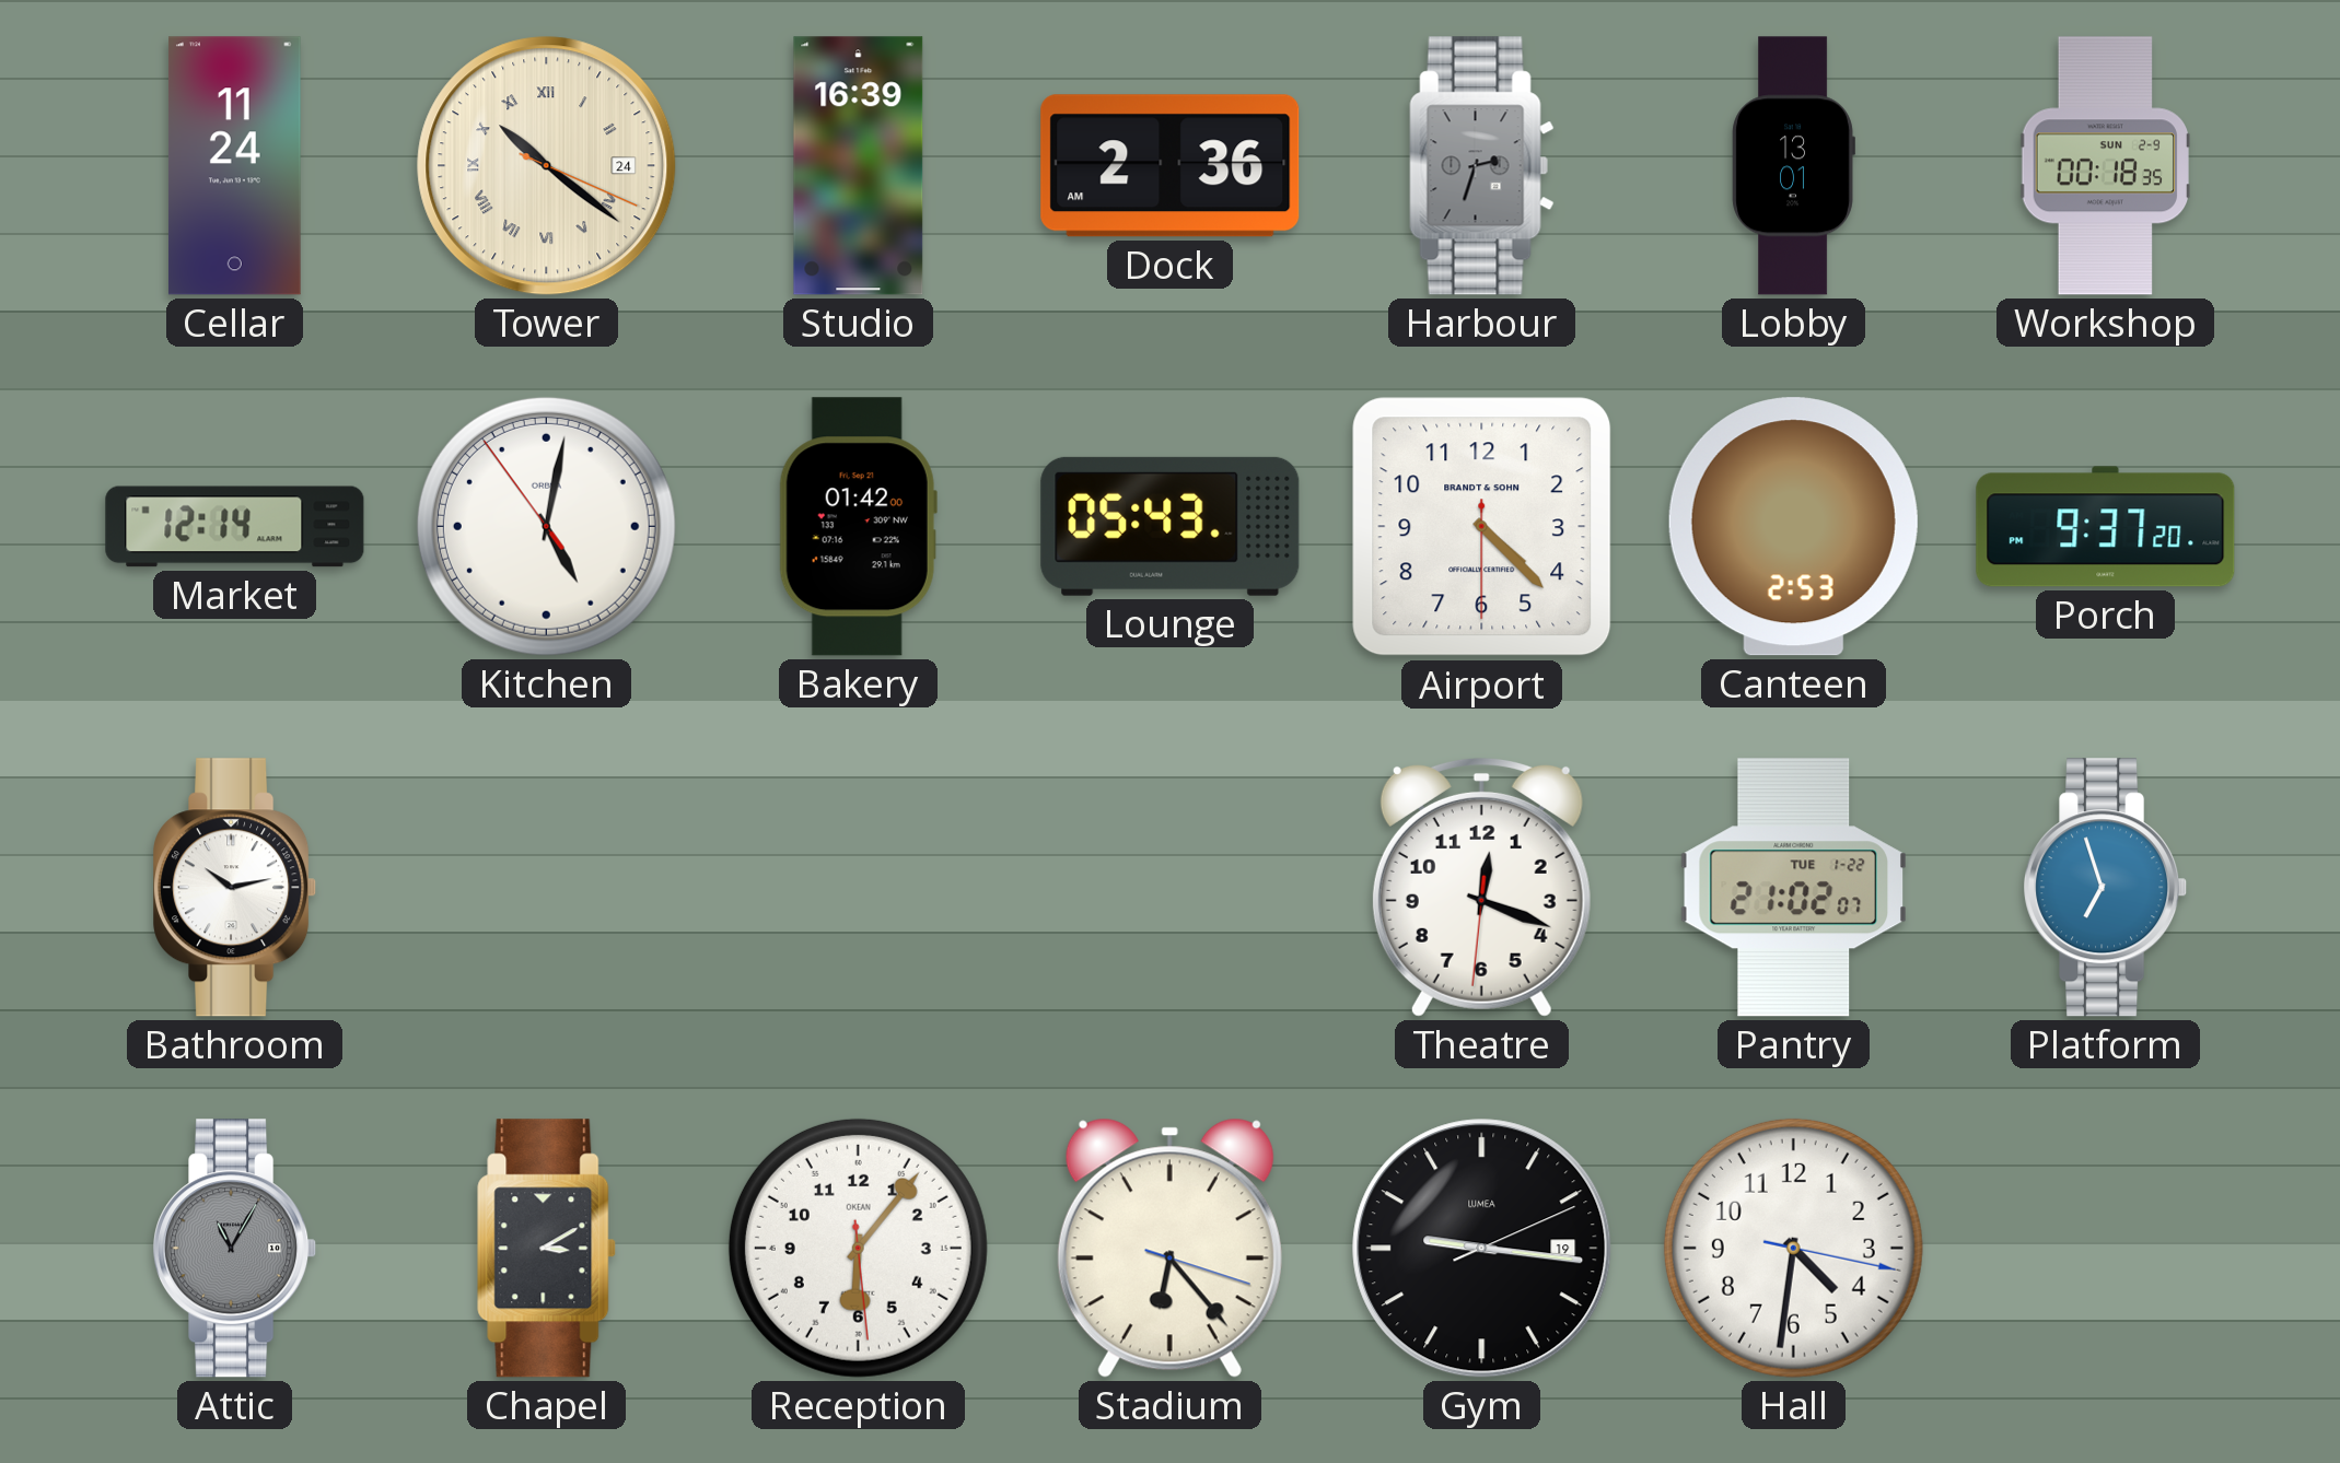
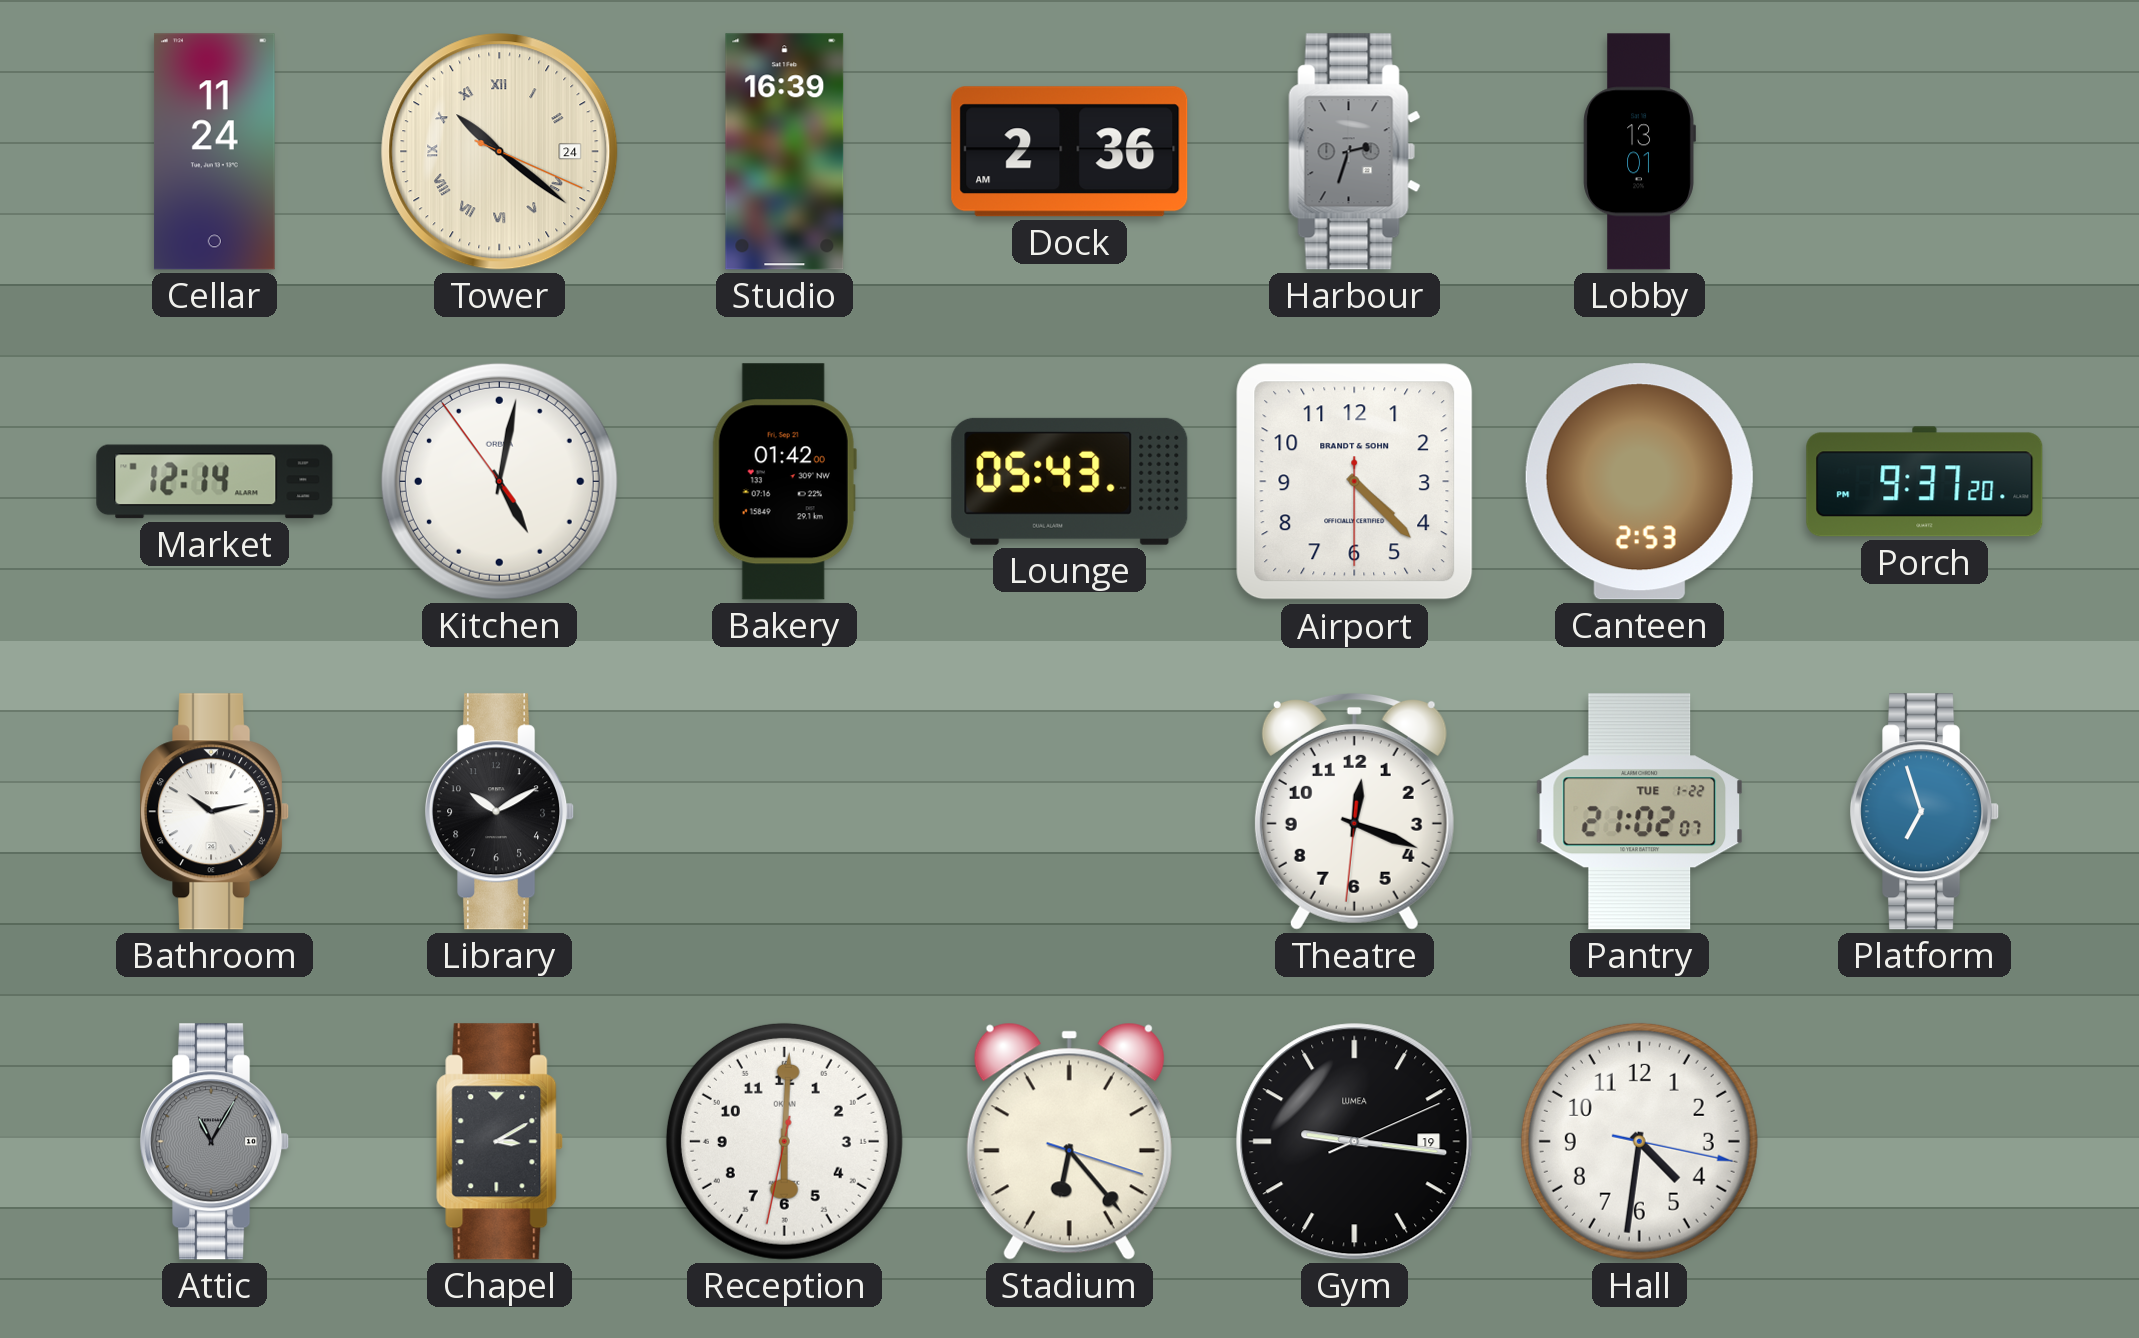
Workshop: 00:18 -> none
Library: none -> 10:10
Reception: 6:06 -> 6:00
